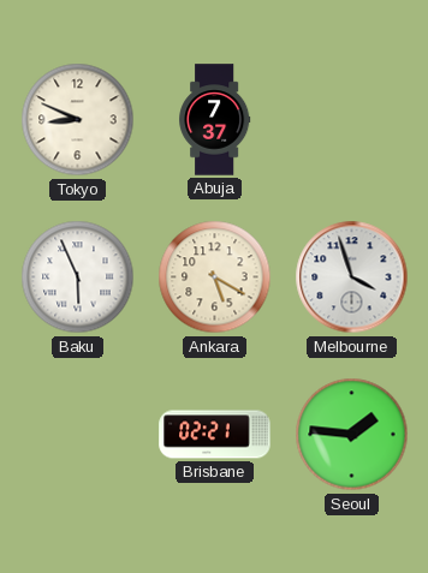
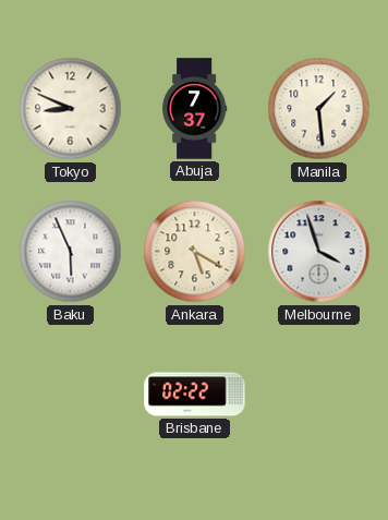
Manila: none -> 1:29
Brisbane: 02:21 -> 02:22
Seoul: 1:46 -> none
